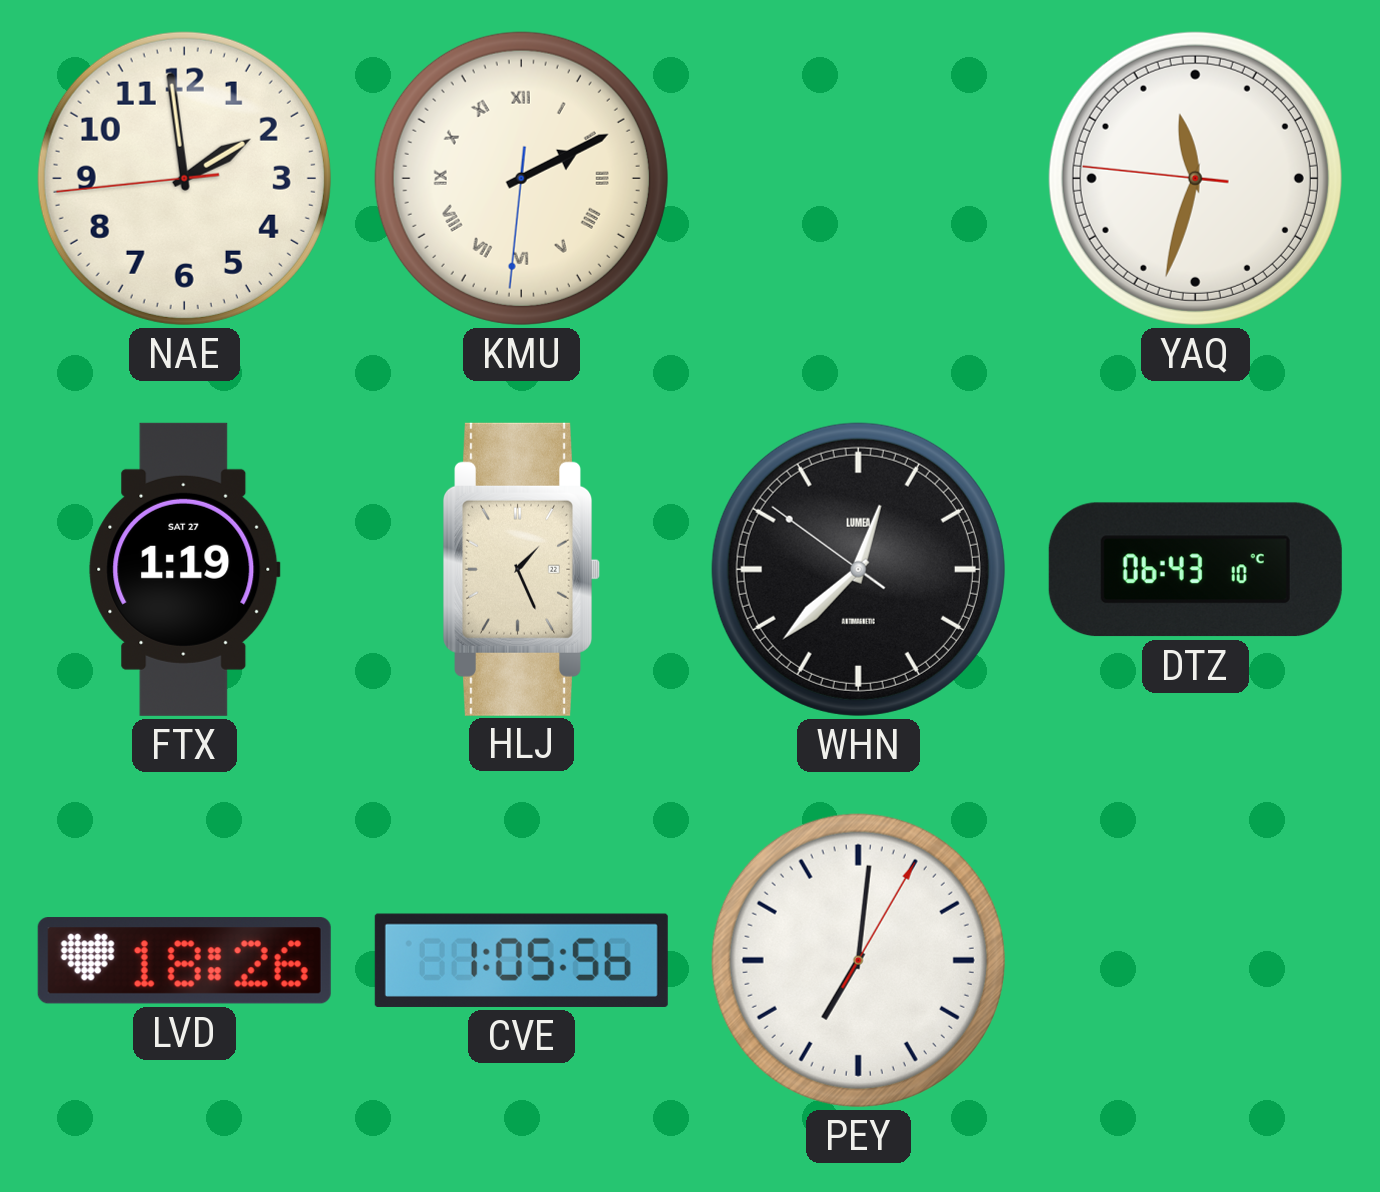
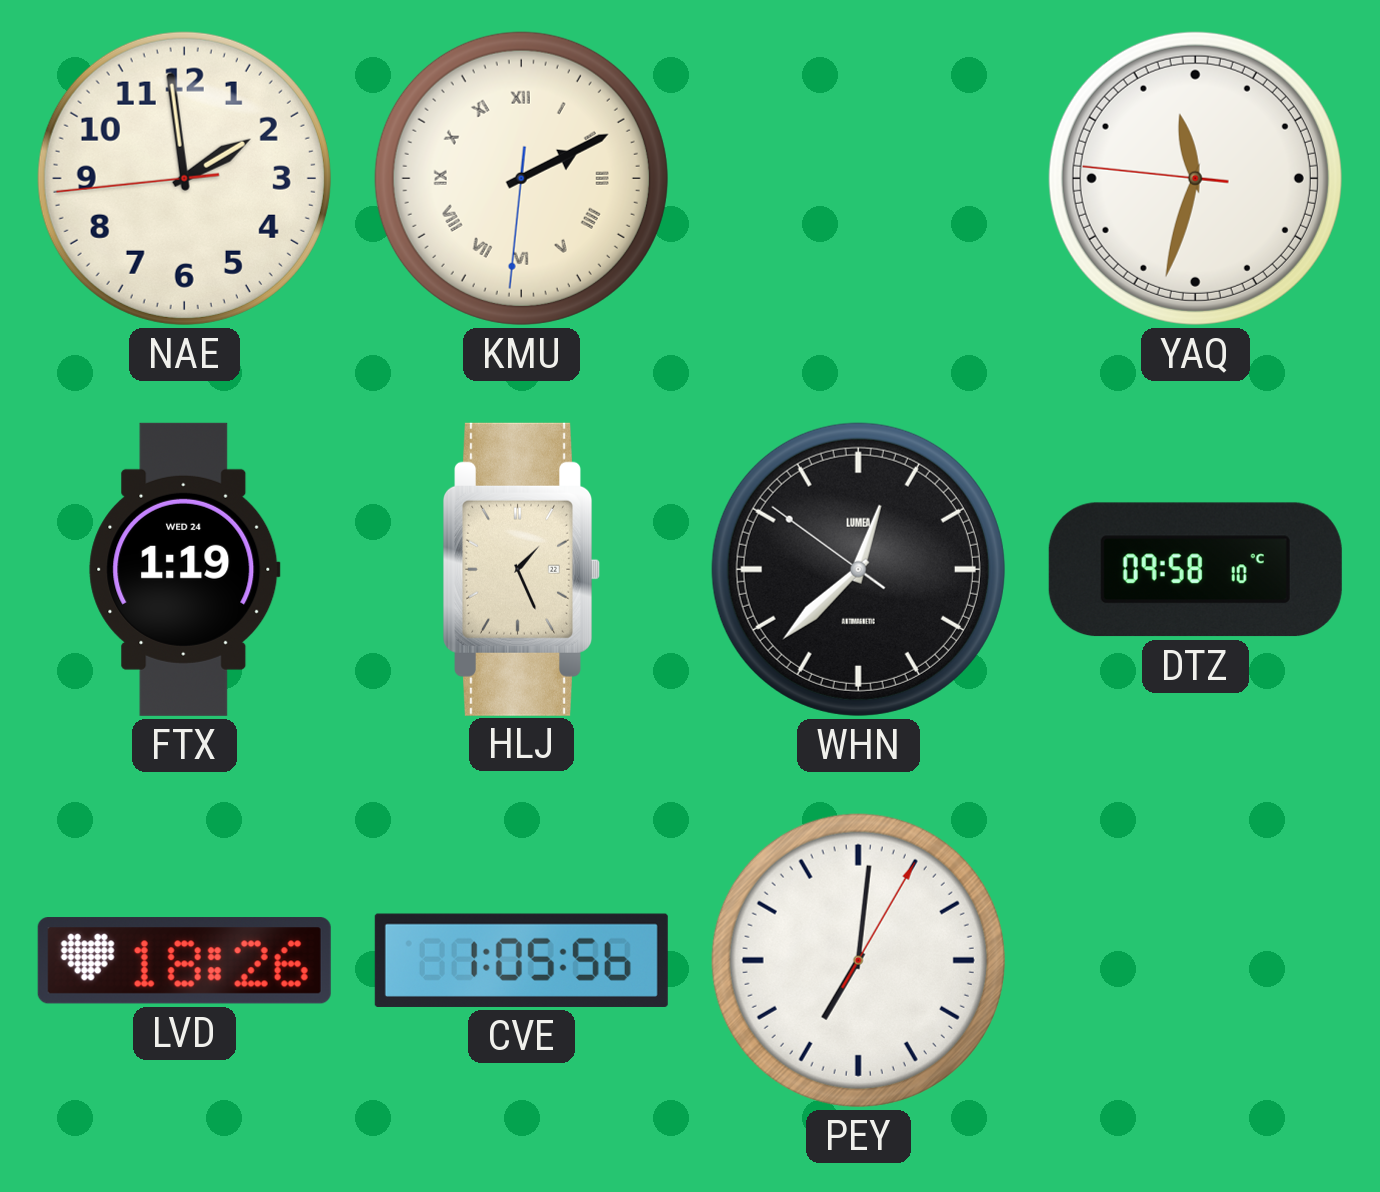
FTX date: SAT 27 -> WED 24
DTZ: 06:43 -> 09:58
